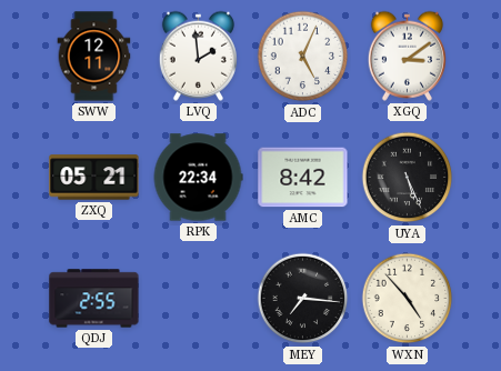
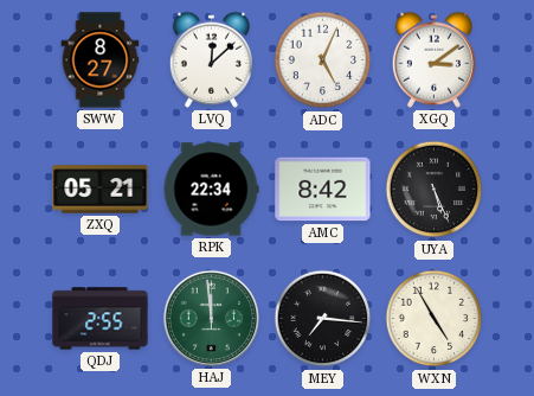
SWW: 12:11 -> 8:27
LVQ: 1:59 -> 12:08
HAJ: none -> 11:59
WXN: 4:53 -> 4:55
